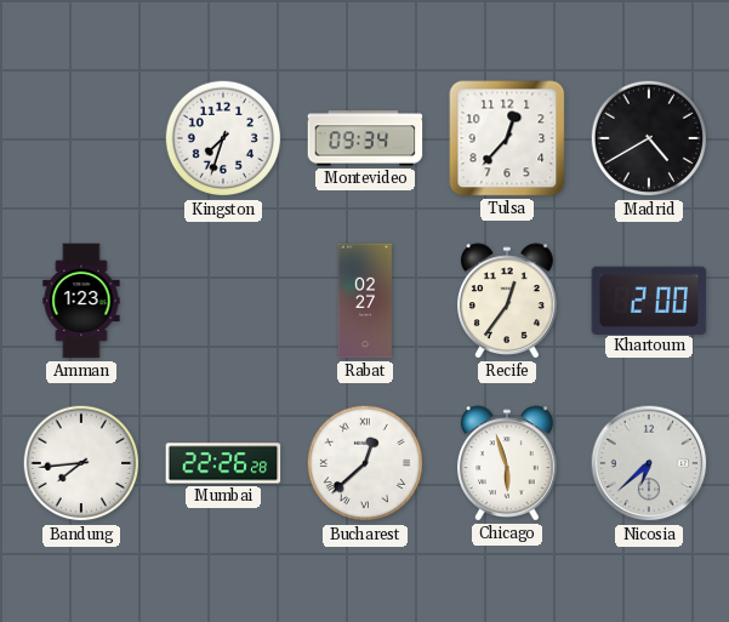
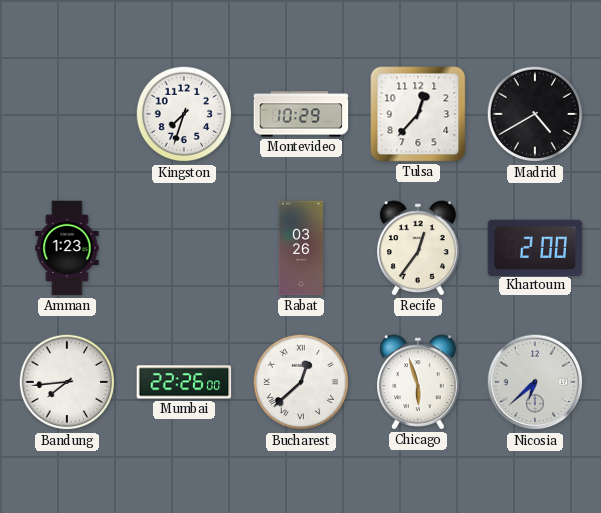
Montevideo: 09:34 -> 10:29
Rabat: 02:27 -> 03:26
Mumbai: 22:26:28 -> 22:26:00
